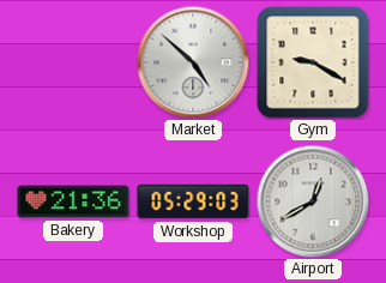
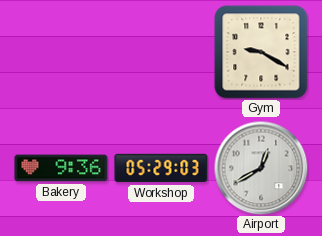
Market: 4:52 -> none
Bakery: 21:36 -> 9:36
